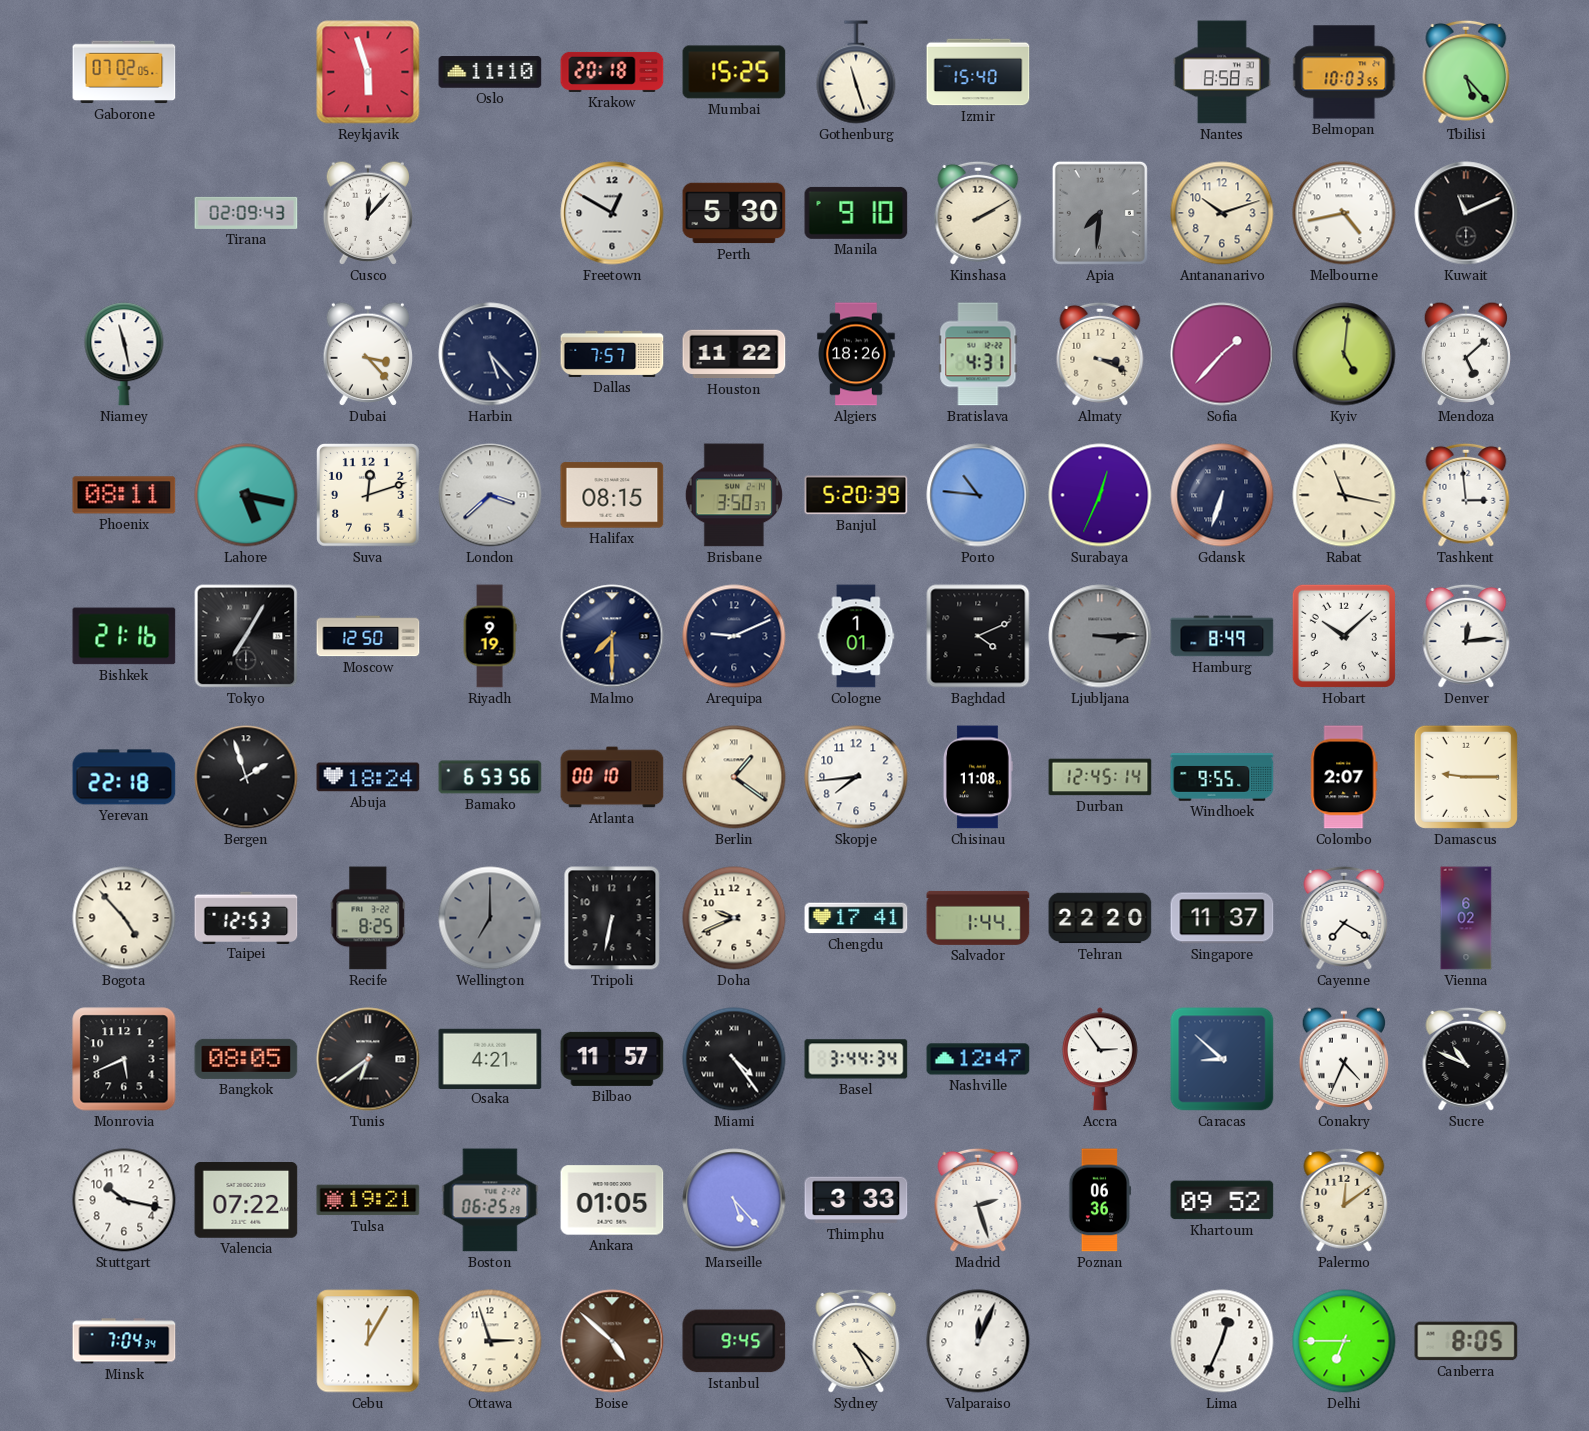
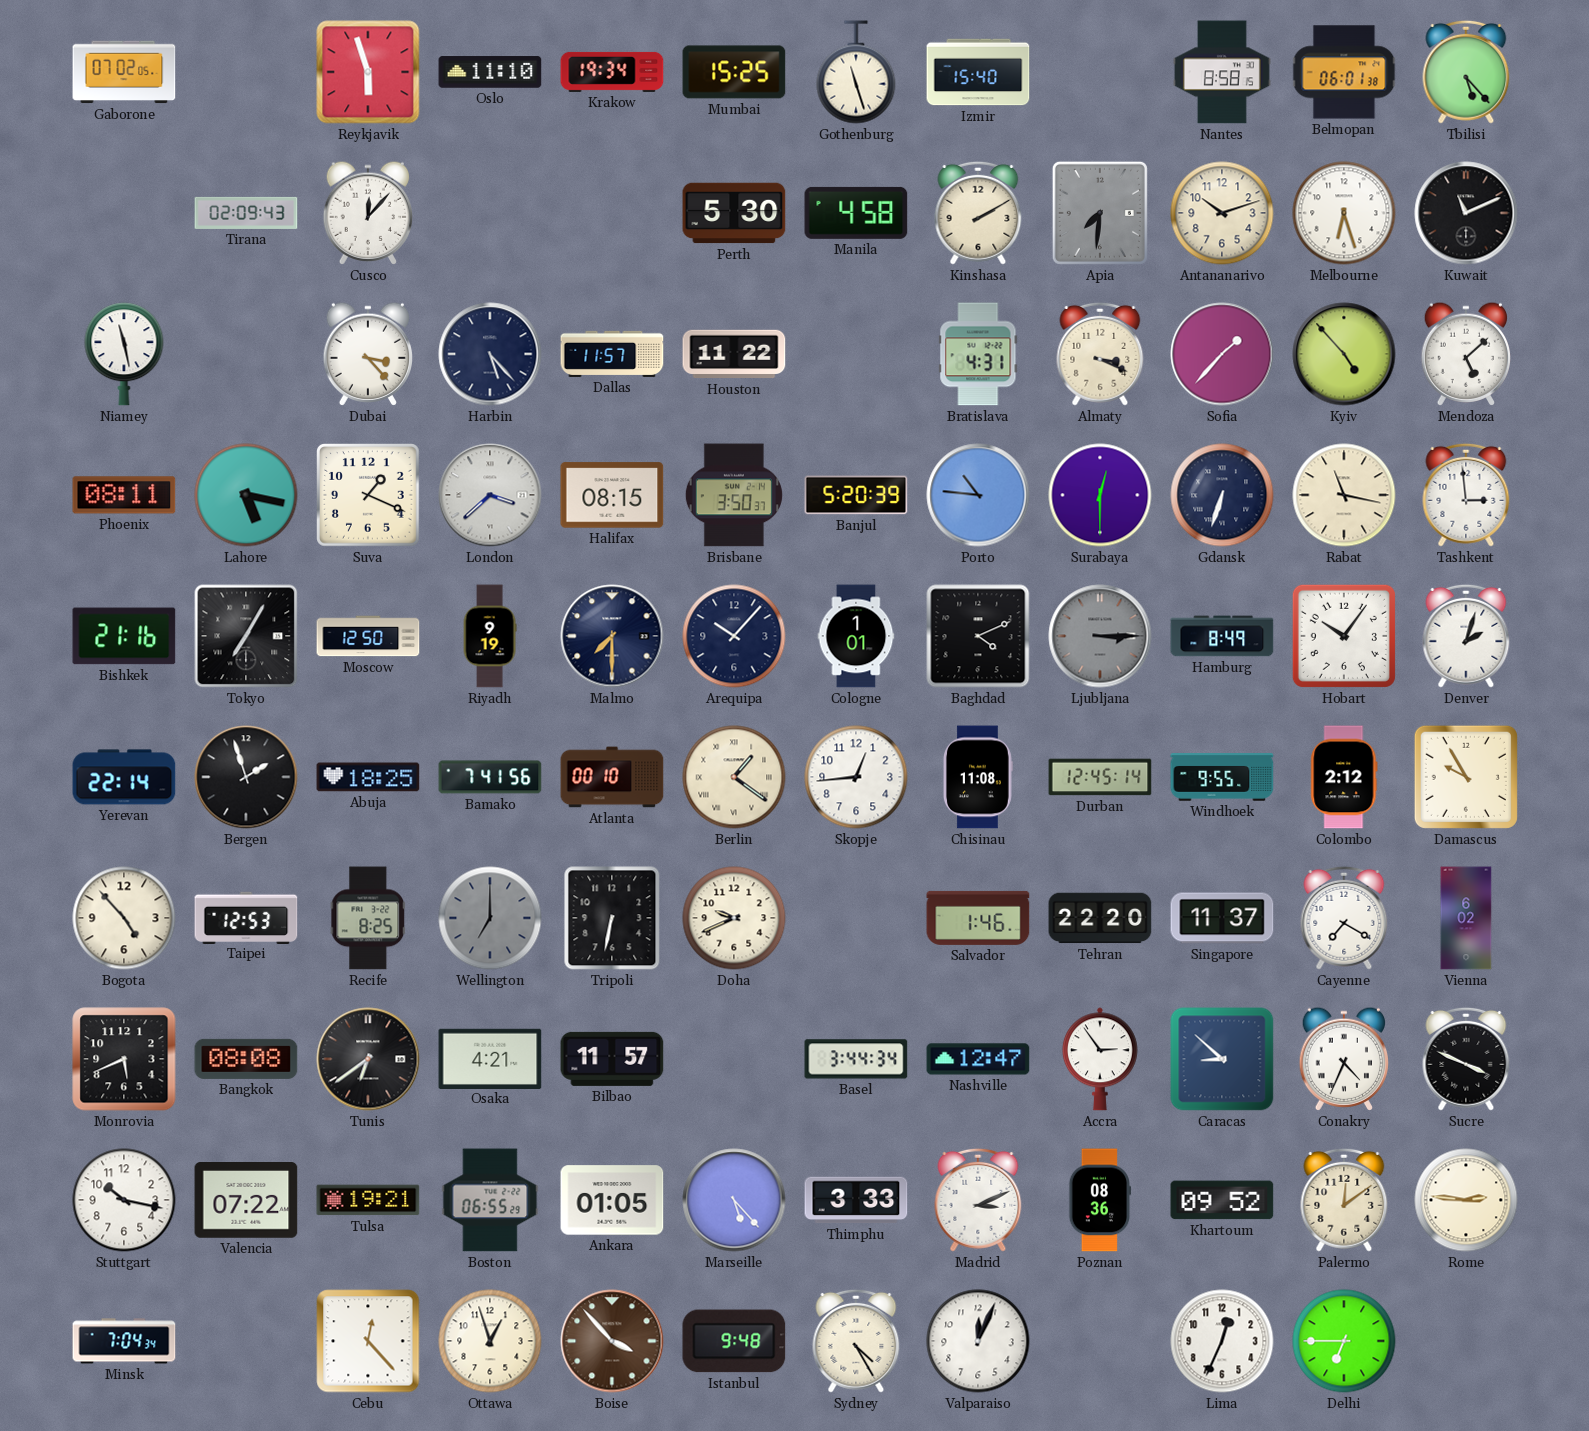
Krakow: 20:18 -> 19:34
Belmopan: 10:03 -> 06:01
Freetown: 12:50 -> none
Manila: 9:10 -> 4:58
Melbourne: 4:43 -> 6:27
Dallas: 7:57 -> 11:57
Algiers: 18:26 -> none
Kyiv: 5:01 -> 4:53
Suva: 12:12 -> 1:19
Surabaya: 12:34 -> 12:30
Arequipa: 9:11 -> 10:07
Hobart: 10:08 -> 10:06
Denver: 12:14 -> 2:03
Yerevan: 22:18 -> 22:14
Abuja: 18:24 -> 18:25
Bamako: 6:53 -> 7:41
Skopje: 7:44 -> 12:44
Colombo: 2:07 -> 2:12
Damascus: 9:15 -> 9:55
Chengdu: 17:41 -> none
Salvador: 1:44 -> 1:46
Bangkok: 08:05 -> 08:08
Miami: 4:24 -> none
Sucre: 10:49 -> 3:49
Boston: 06:25 -> 06:55
Madrid: 2:27 -> 3:11
Poznan: 06:36 -> 08:36
Rome: none -> 2:46
Cebu: 12:05 -> 12:23
Ottawa: 2:57 -> 12:57
Boise: 4:52 -> 3:53
Istanbul: 9:45 -> 9:48
Canberra: 8:05 -> none
